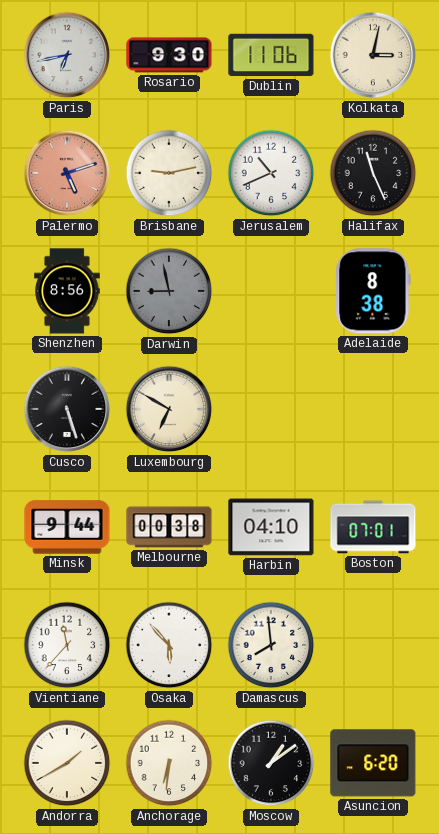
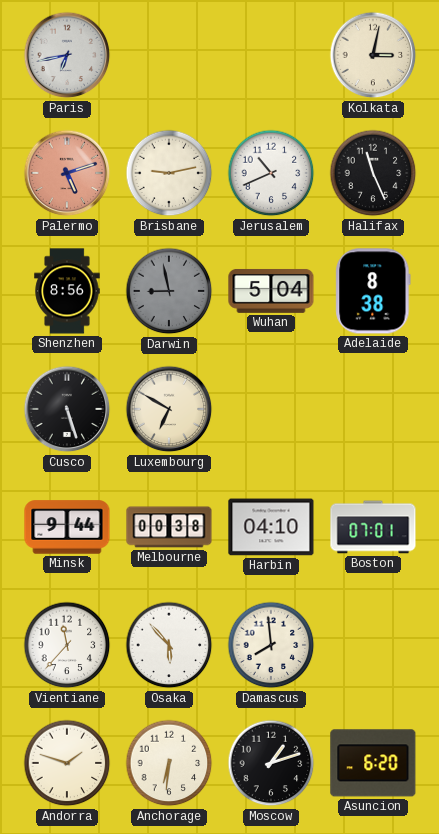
Rosario: 9:30 -> none
Dublin: 11:06 -> none
Wuhan: none -> 5:04
Andorra: 1:40 -> 1:48
Moscow: 1:09 -> 1:12
